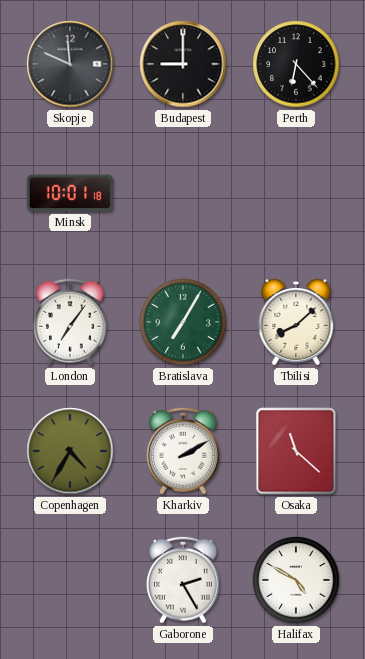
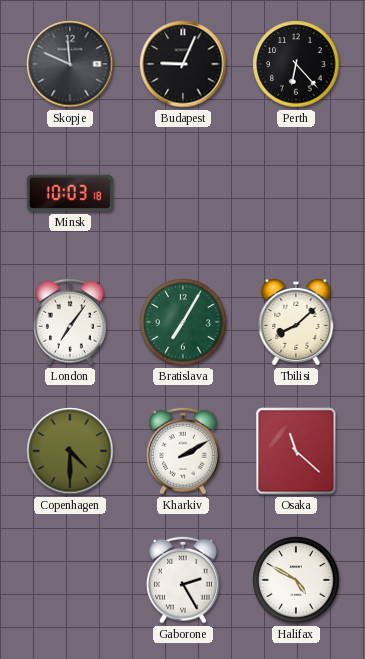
Budapest: 9:00 -> 9:04
Minsk: 10:01 -> 10:03
Copenhagen: 4:35 -> 4:30
